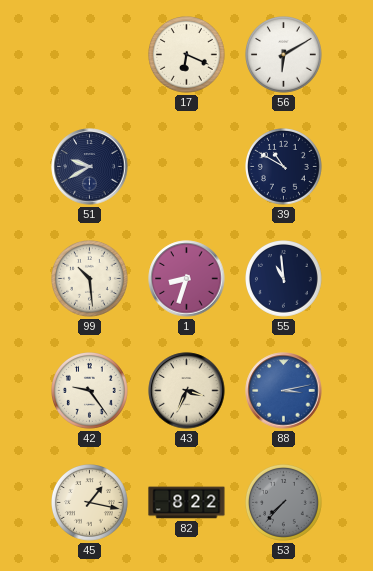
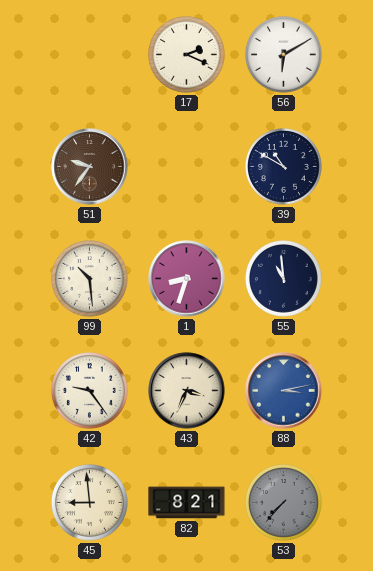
17: 6:19 -> 2:19
51: 9:40 -> 9:36
51 dial: navy -> brown
45: 1:17 -> 8:59
82: 8:22 -> 8:21
